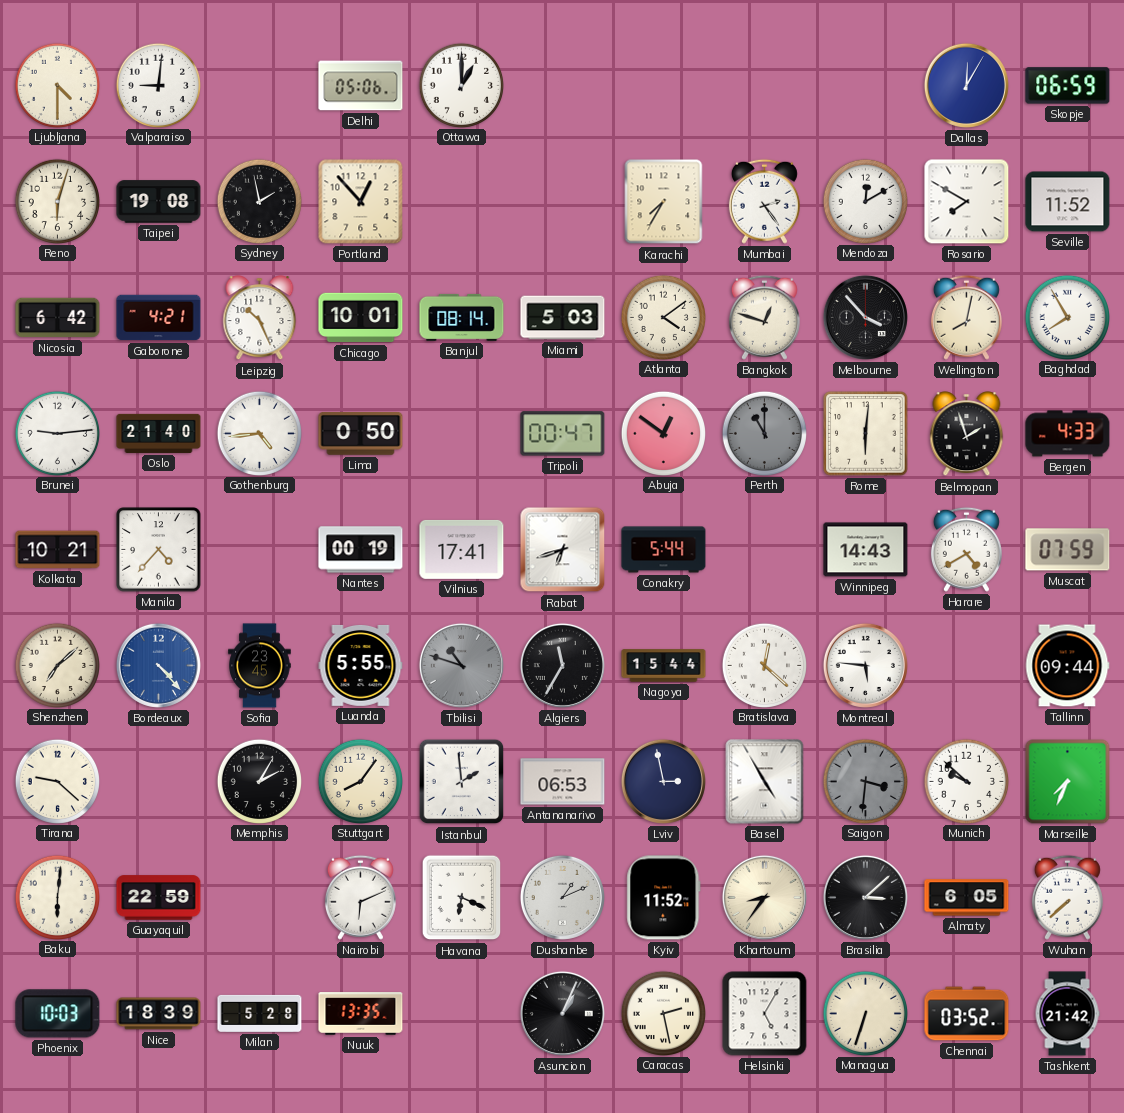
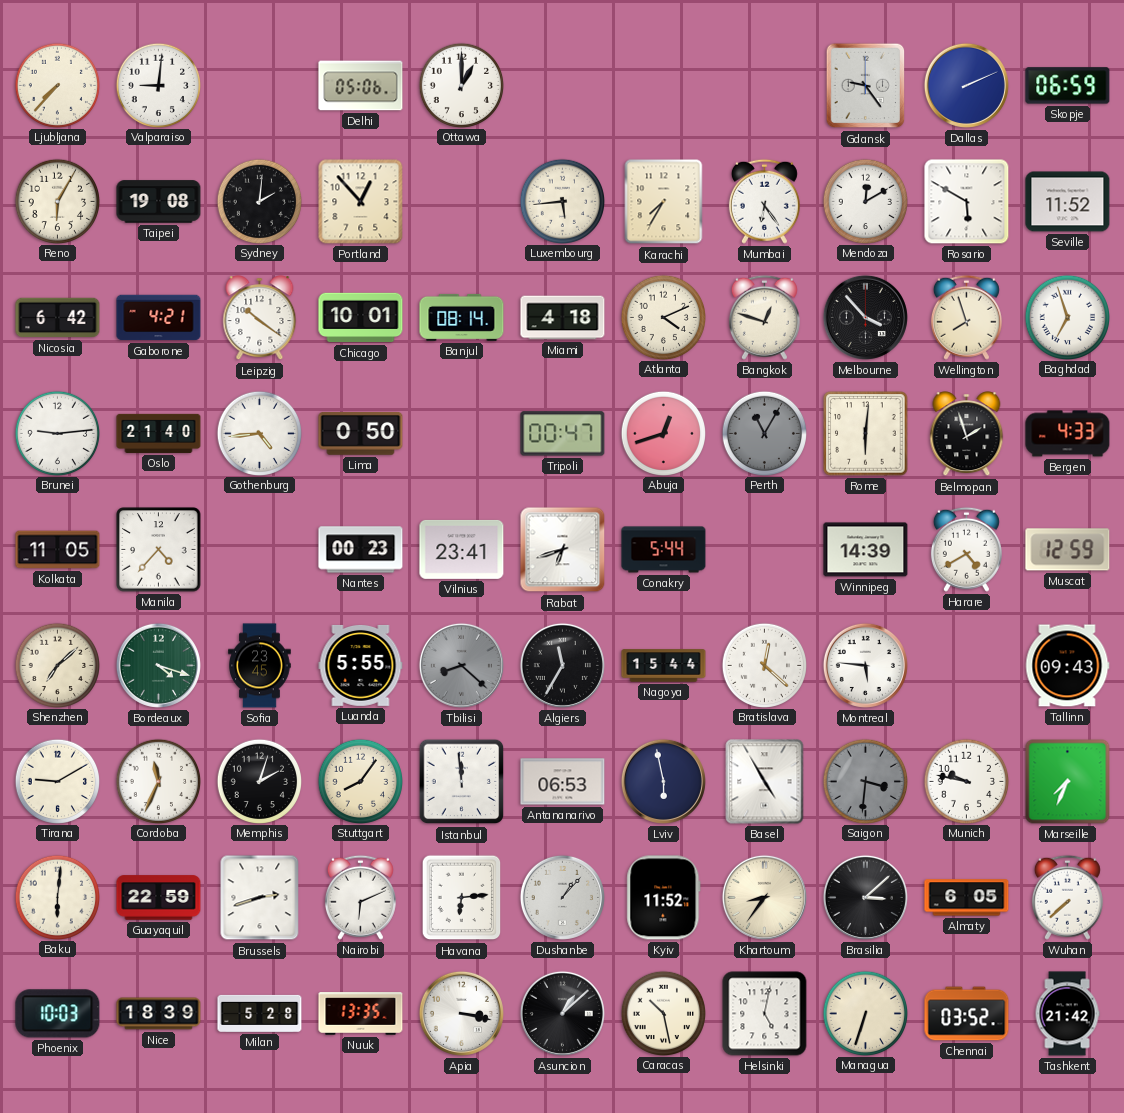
Ljubljana: 4:30 -> 7:37
Gdansk: none -> 9:24
Dallas: 12:05 -> 2:11
Reno: 6:03 -> 6:05
Sydney: 1:58 -> 2:01
Luxembourg: none -> 5:44
Mumbai: 2:24 -> 6:24
Rosario: 7:50 -> 5:50
Leipzig: 10:26 -> 10:21
Miami: 5:03 -> 4:18
Atlanta: 4:09 -> 4:11
Wellington: 8:02 -> 7:57
Baghdad: 7:55 -> 6:57
Abuja: 12:51 -> 12:42
Perth: 11:00 -> 11:05
Kolkata: 10:21 -> 11:05
Nantes: 00:19 -> 00:23
Vilnius: 17:41 -> 23:41
Winnipeg: 14:43 -> 14:39
Muscat: 07:59 -> 12:59
Bordeaux: 4:23 -> 4:18
Bordeaux dial: blue -> green
Tbilisi: 10:48 -> 8:22
Tallinn: 09:44 -> 09:43
Tirana: 9:22 -> 9:10
Cordoba: none -> 11:34
Memphis: 2:05 -> 2:03
Istanbul: 1:59 -> 11:59
Lviv: 2:58 -> 5:58
Munich: 9:52 -> 9:47
Brussels: none -> 2:42
Havana: 6:19 -> 6:14
Dushanbe: 1:11 -> 1:07
Apia: none -> 3:17
Asuncion: 1:04 -> 1:08
Caracas: 2:28 -> 10:28
Helsinki: 5:05 -> 5:02
